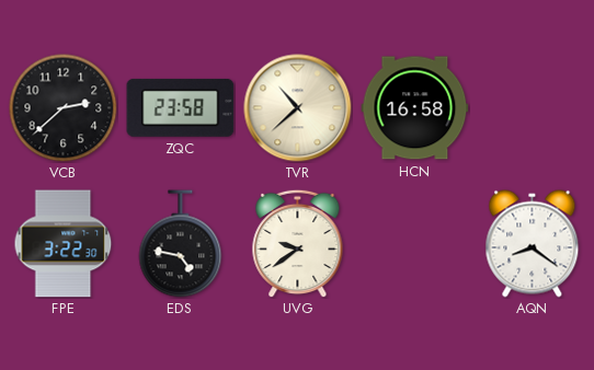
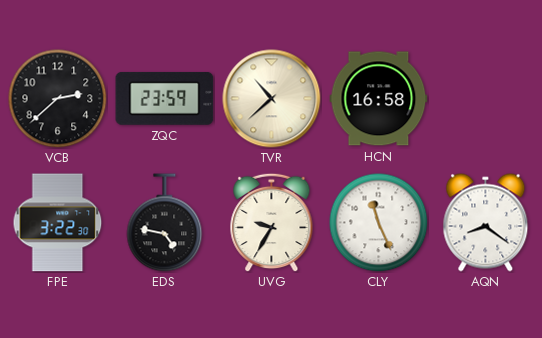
ZQC: 23:58 -> 23:59
UVG: 9:39 -> 9:35
CLY: none -> 11:26
